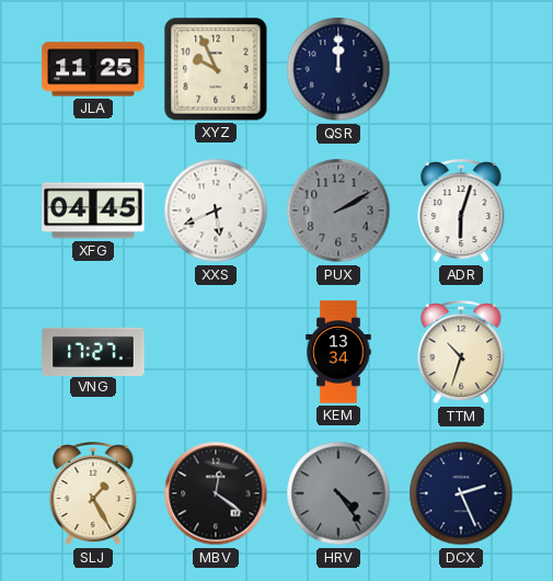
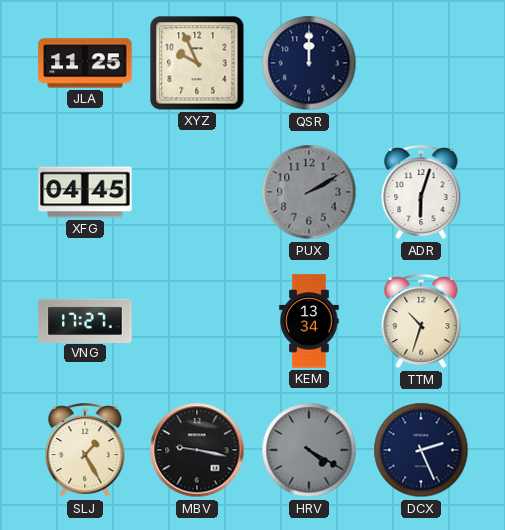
XXS: 5:41 -> none
MBV: 12:21 -> 9:17
HRV: 4:24 -> 4:20
